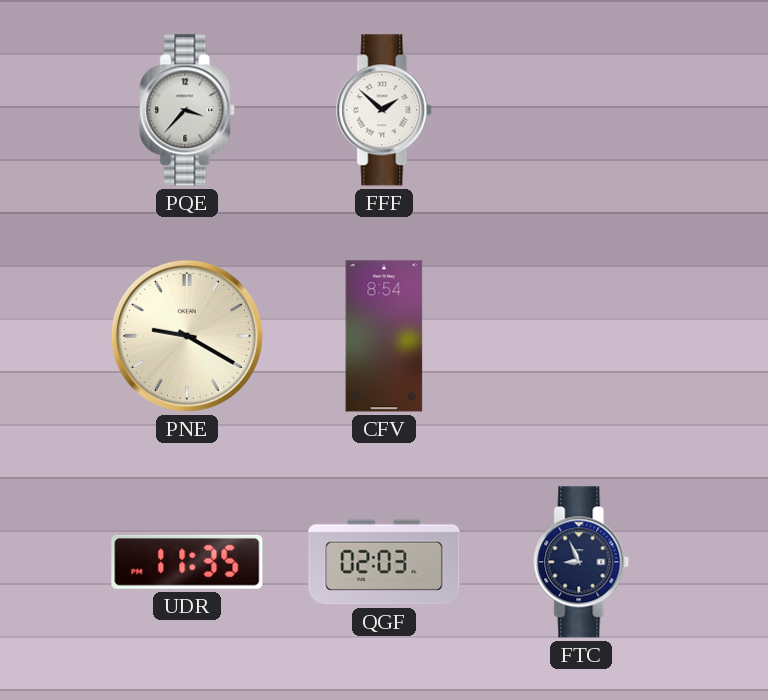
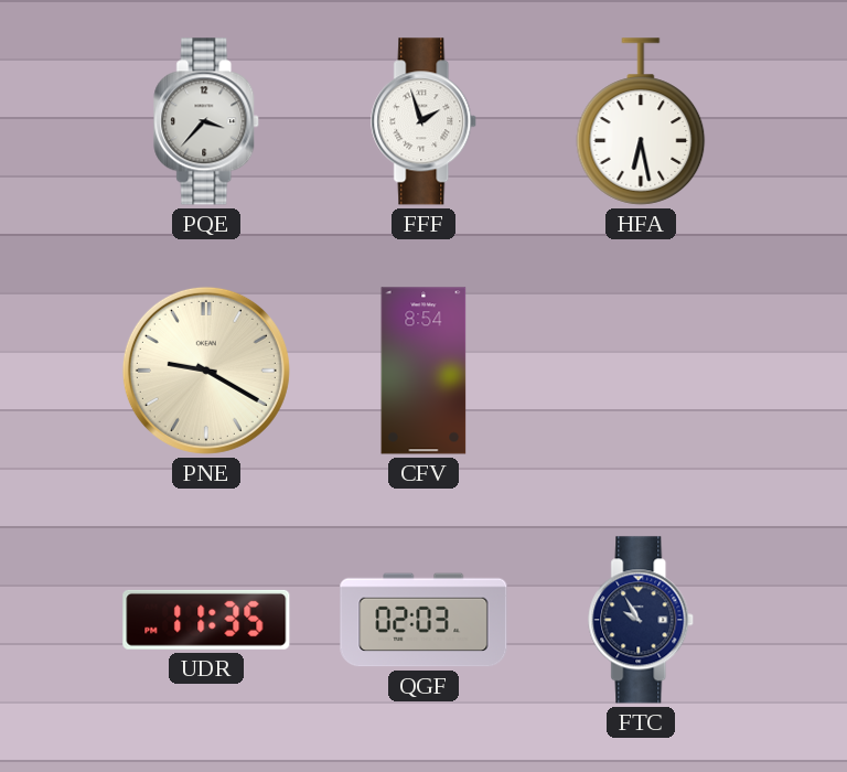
FFF: 1:52 -> 1:57
HFA: none -> 6:28
FTC: 8:56 -> 9:55
